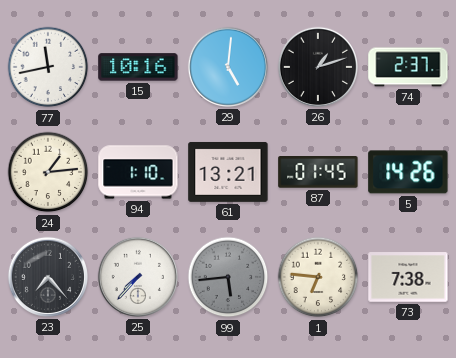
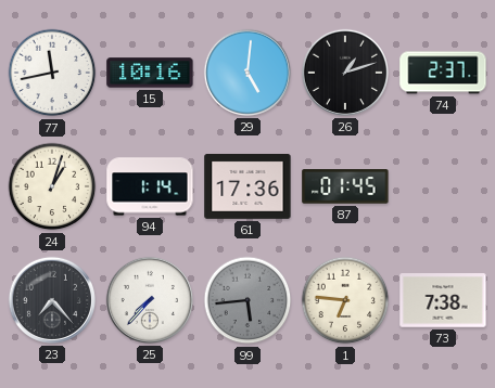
24: 1:14 -> 1:03
94: 1:10 -> 1:14
61: 13:21 -> 17:36
5: 14:26 -> none
